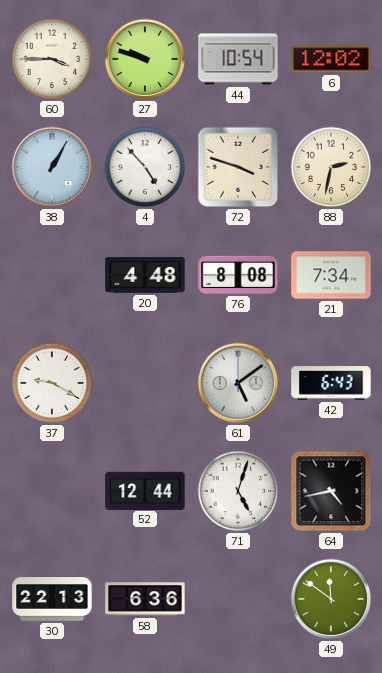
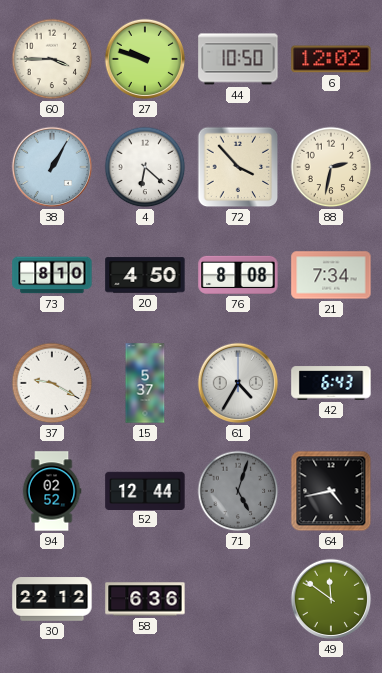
44: 10:54 -> 10:50
4: 4:53 -> 6:22
72: 3:48 -> 3:53
73: none -> 8:10
20: 4:48 -> 4:50
15: none -> 5:37
61: 5:09 -> 4:35
94: none -> 02:52
71 dial: white -> grey
30: 22:13 -> 22:12
